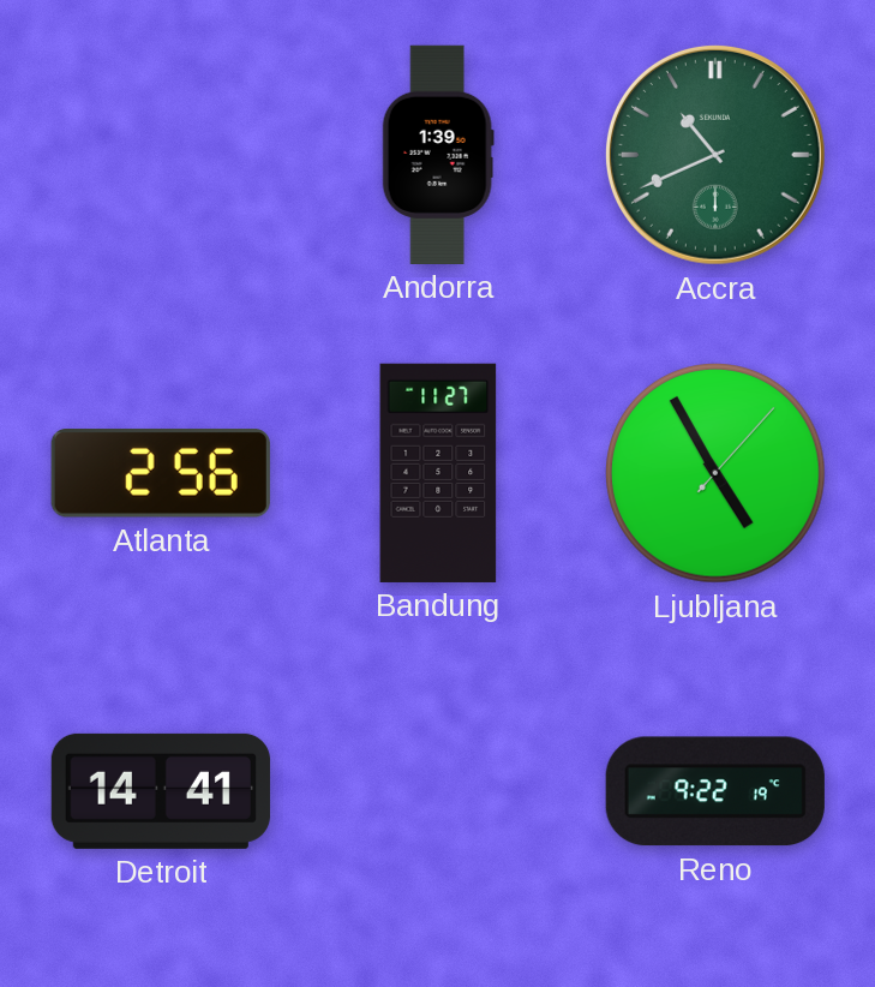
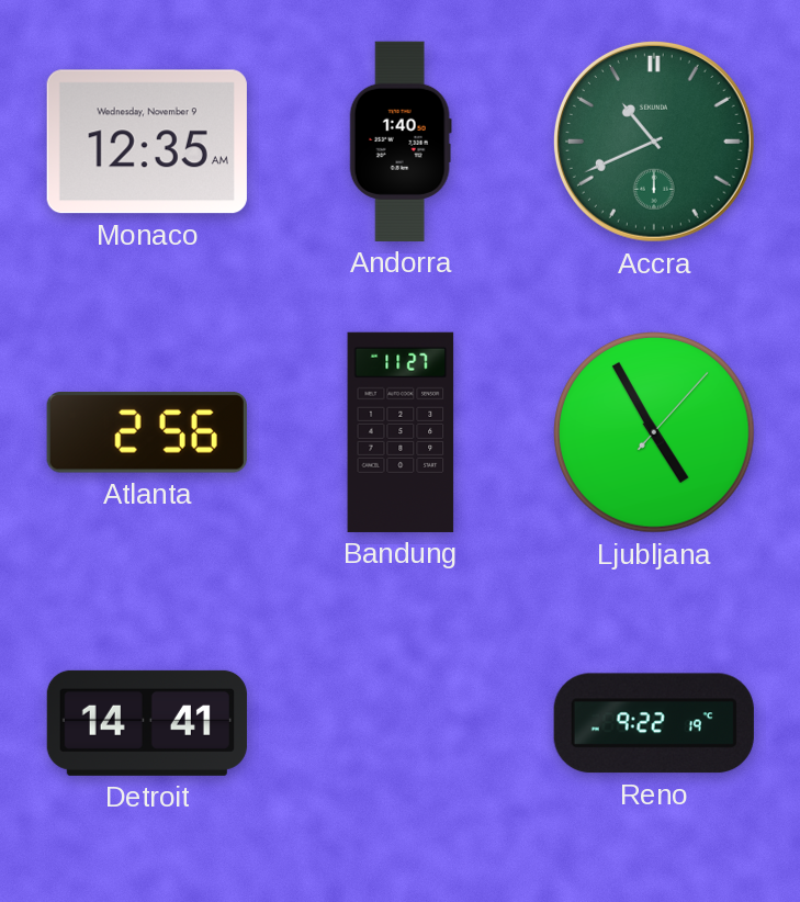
Monaco: none -> 12:35
Andorra: 1:39 -> 1:40
